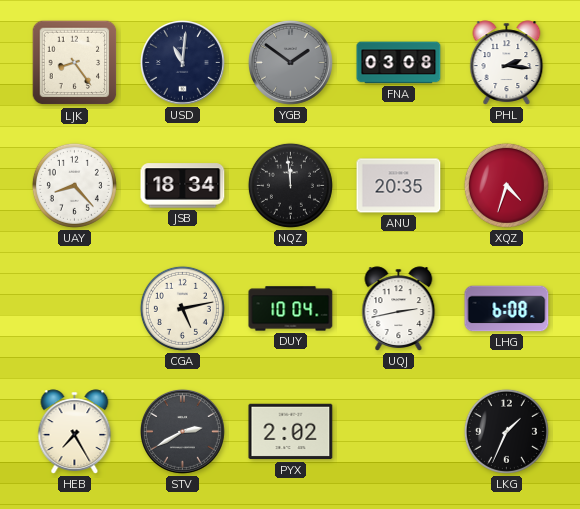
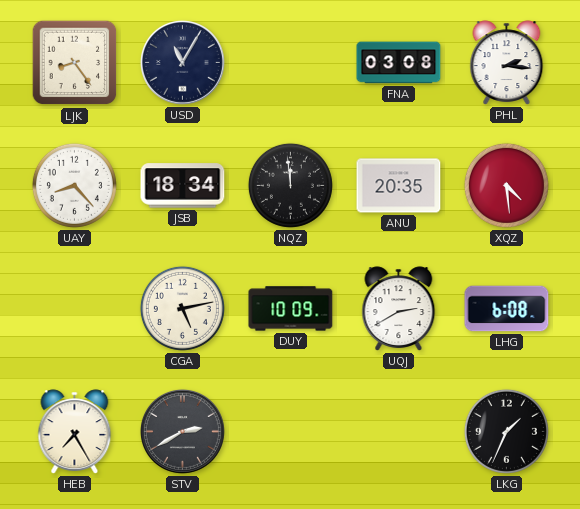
USD: 11:01 -> 11:05
YGB: 1:51 -> none
XQZ: 4:33 -> 4:29
DUY: 10:04 -> 10:09
UQJ: 2:43 -> 2:40
PYX: 2:02 -> none
